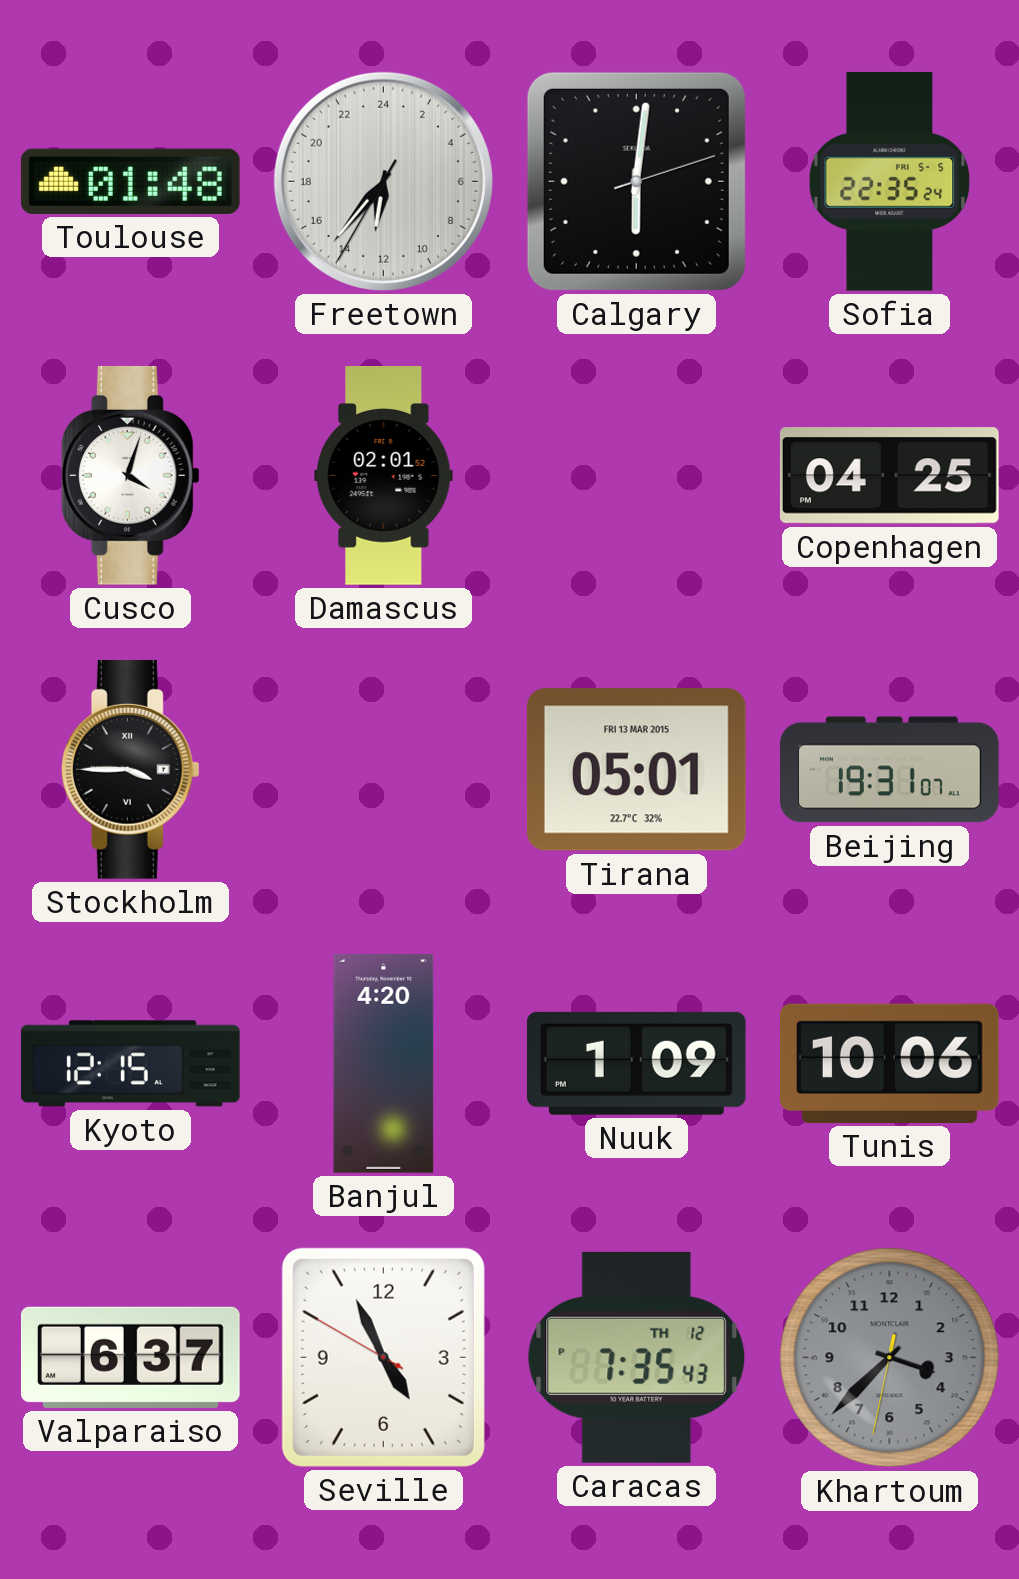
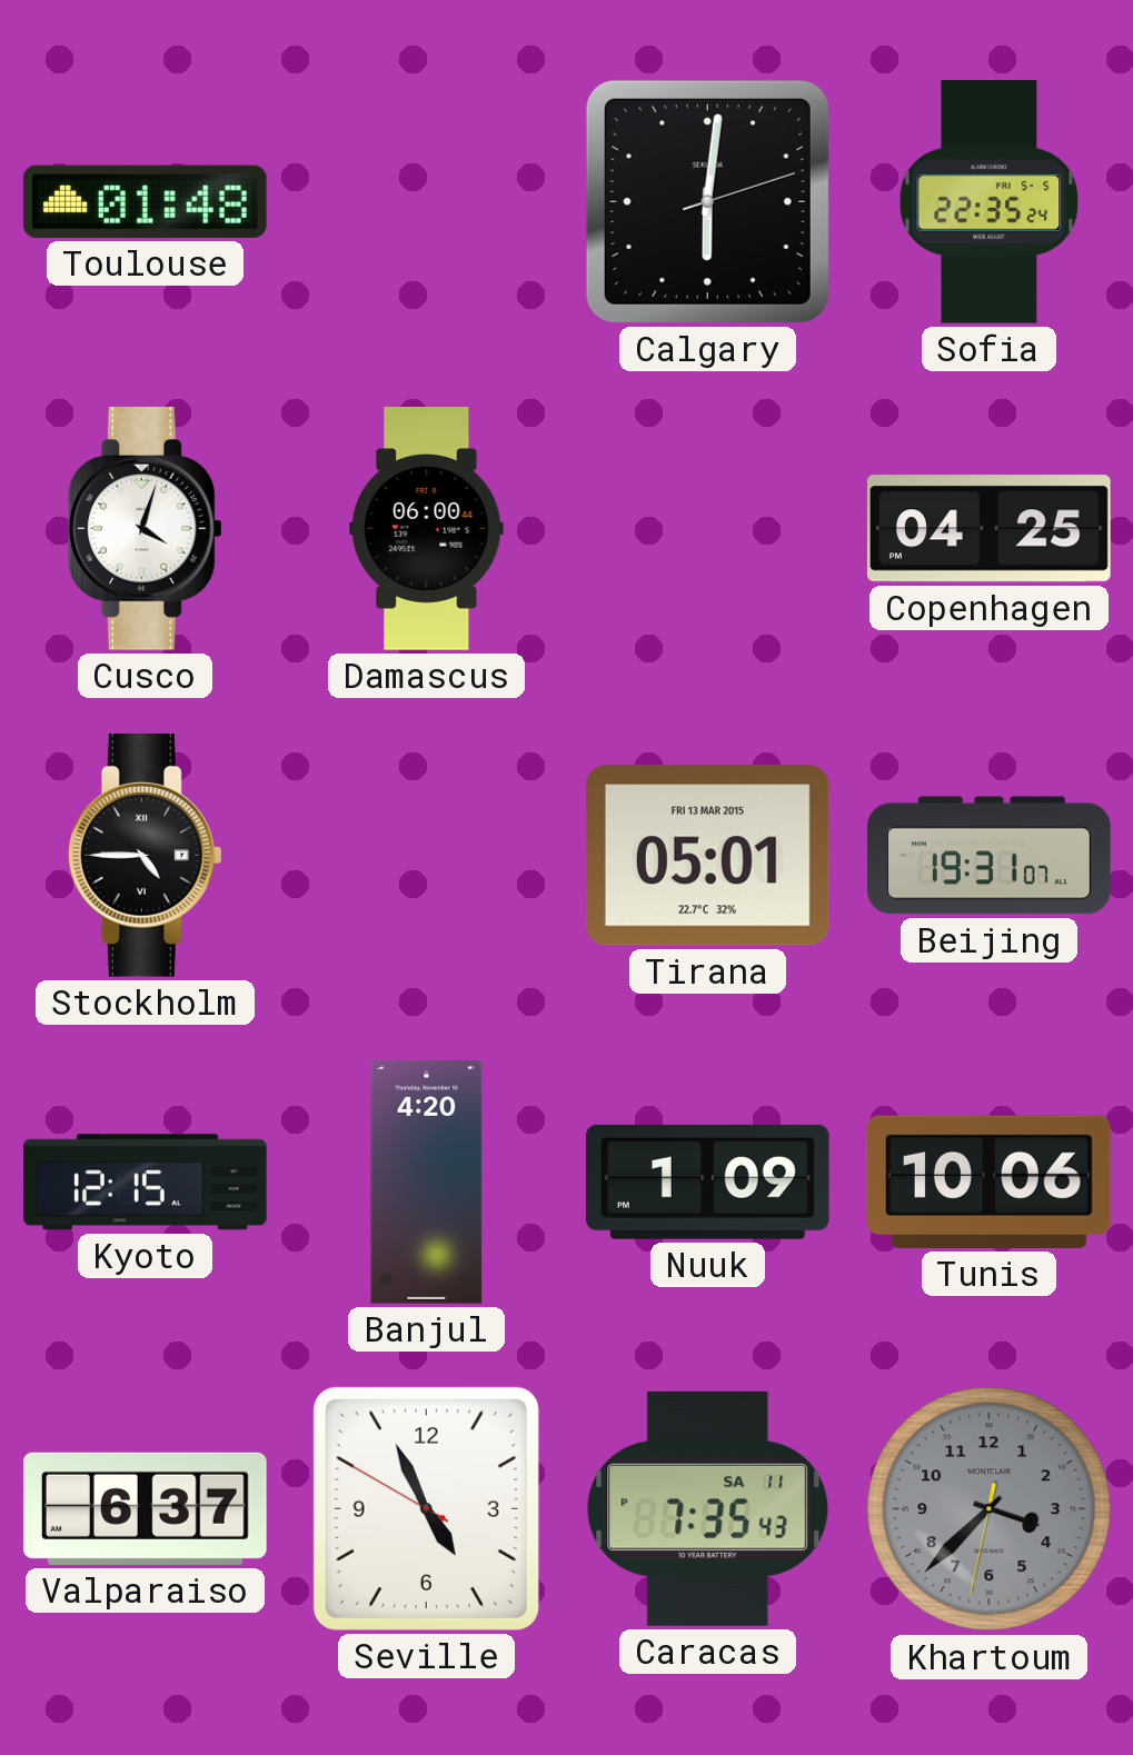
Freetown: 12:36 -> none
Damascus: 02:01 -> 06:00
Stockholm: 3:45 -> 4:45
Caracas date: TH 12 -> SA 11
